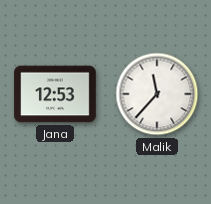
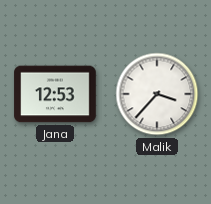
Malik: 11:37 -> 3:37
